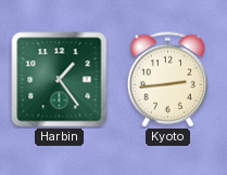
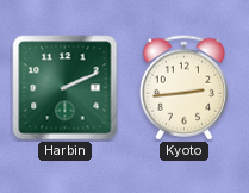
Harbin: 1:24 -> 2:11
